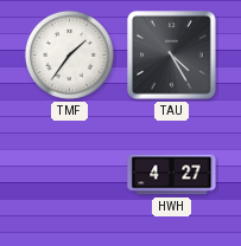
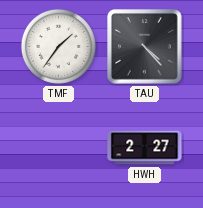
TAU: 4:25 -> 4:23
HWH: 4:27 -> 2:27
